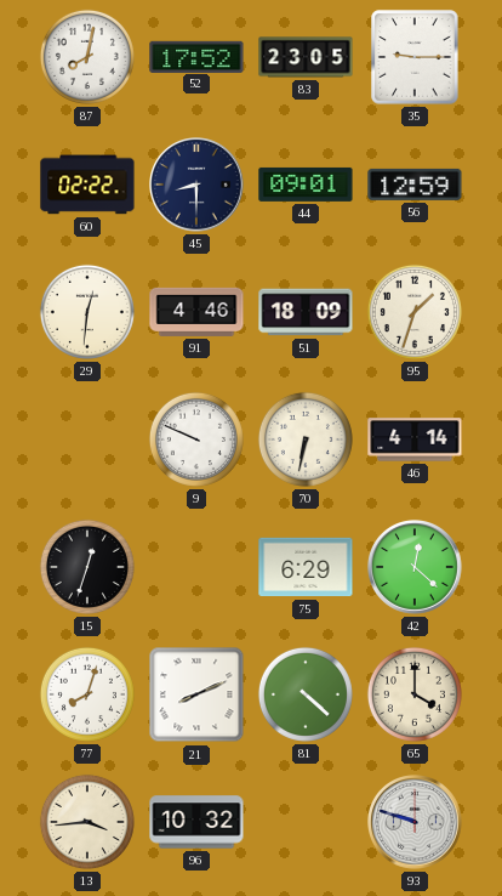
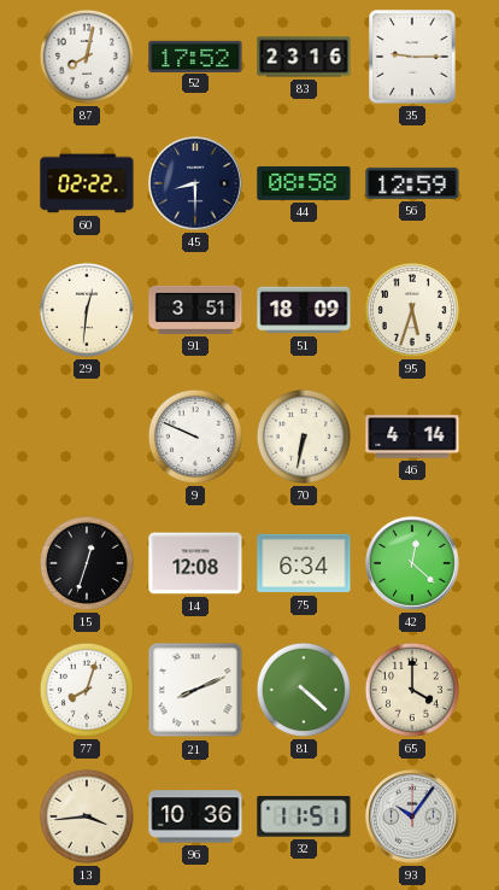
83: 23:05 -> 23:16
44: 09:01 -> 08:58
91: 4:46 -> 3:51
95: 1:33 -> 5:33
14: none -> 12:08
75: 6:29 -> 6:34
96: 10:32 -> 10:36
32: none -> 11:51
93: 9:48 -> 10:06
